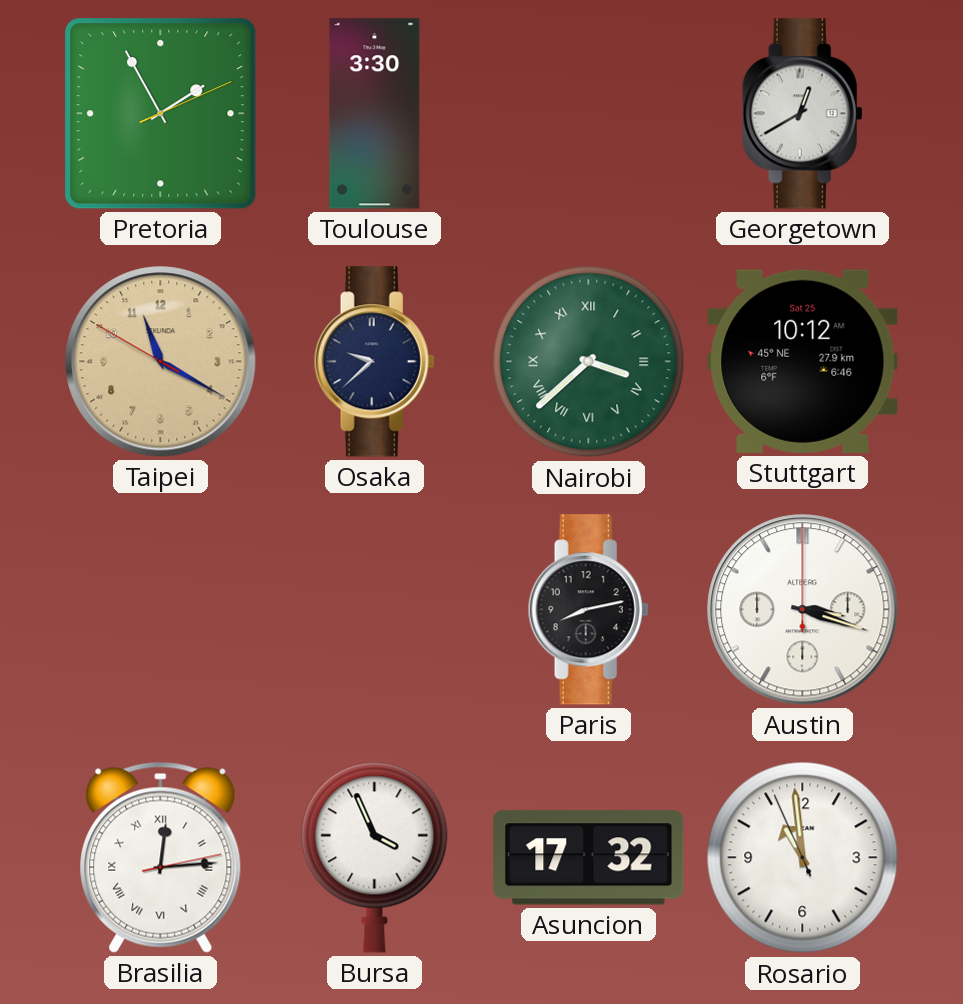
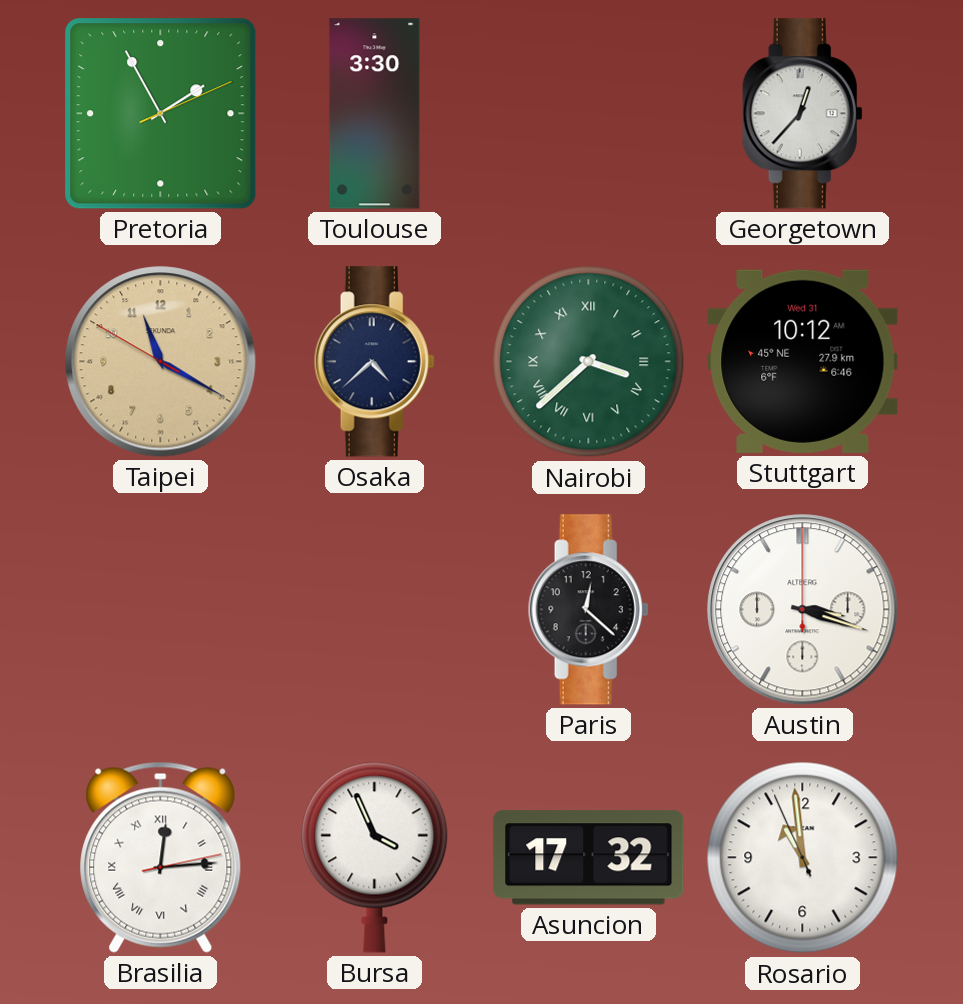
Georgetown: 12:40 -> 12:37
Osaka: 9:38 -> 4:38
Stuttgart date: Sat 25 -> Wed 31
Paris: 8:13 -> 12:22
